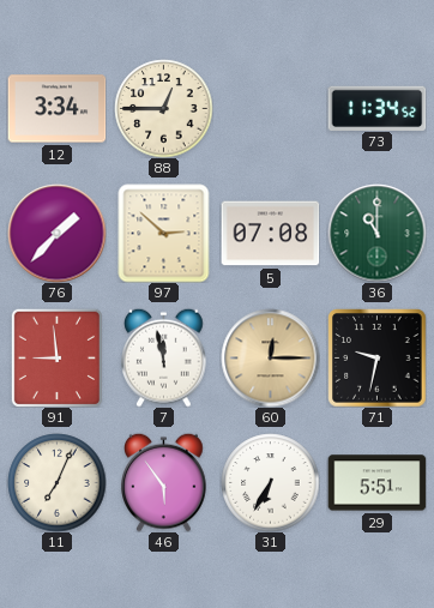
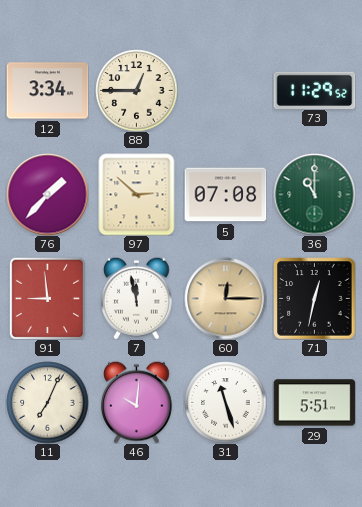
73: 11:34 -> 11:29
71: 9:32 -> 12:32
46: 5:54 -> 10:01
31: 6:35 -> 11:27
